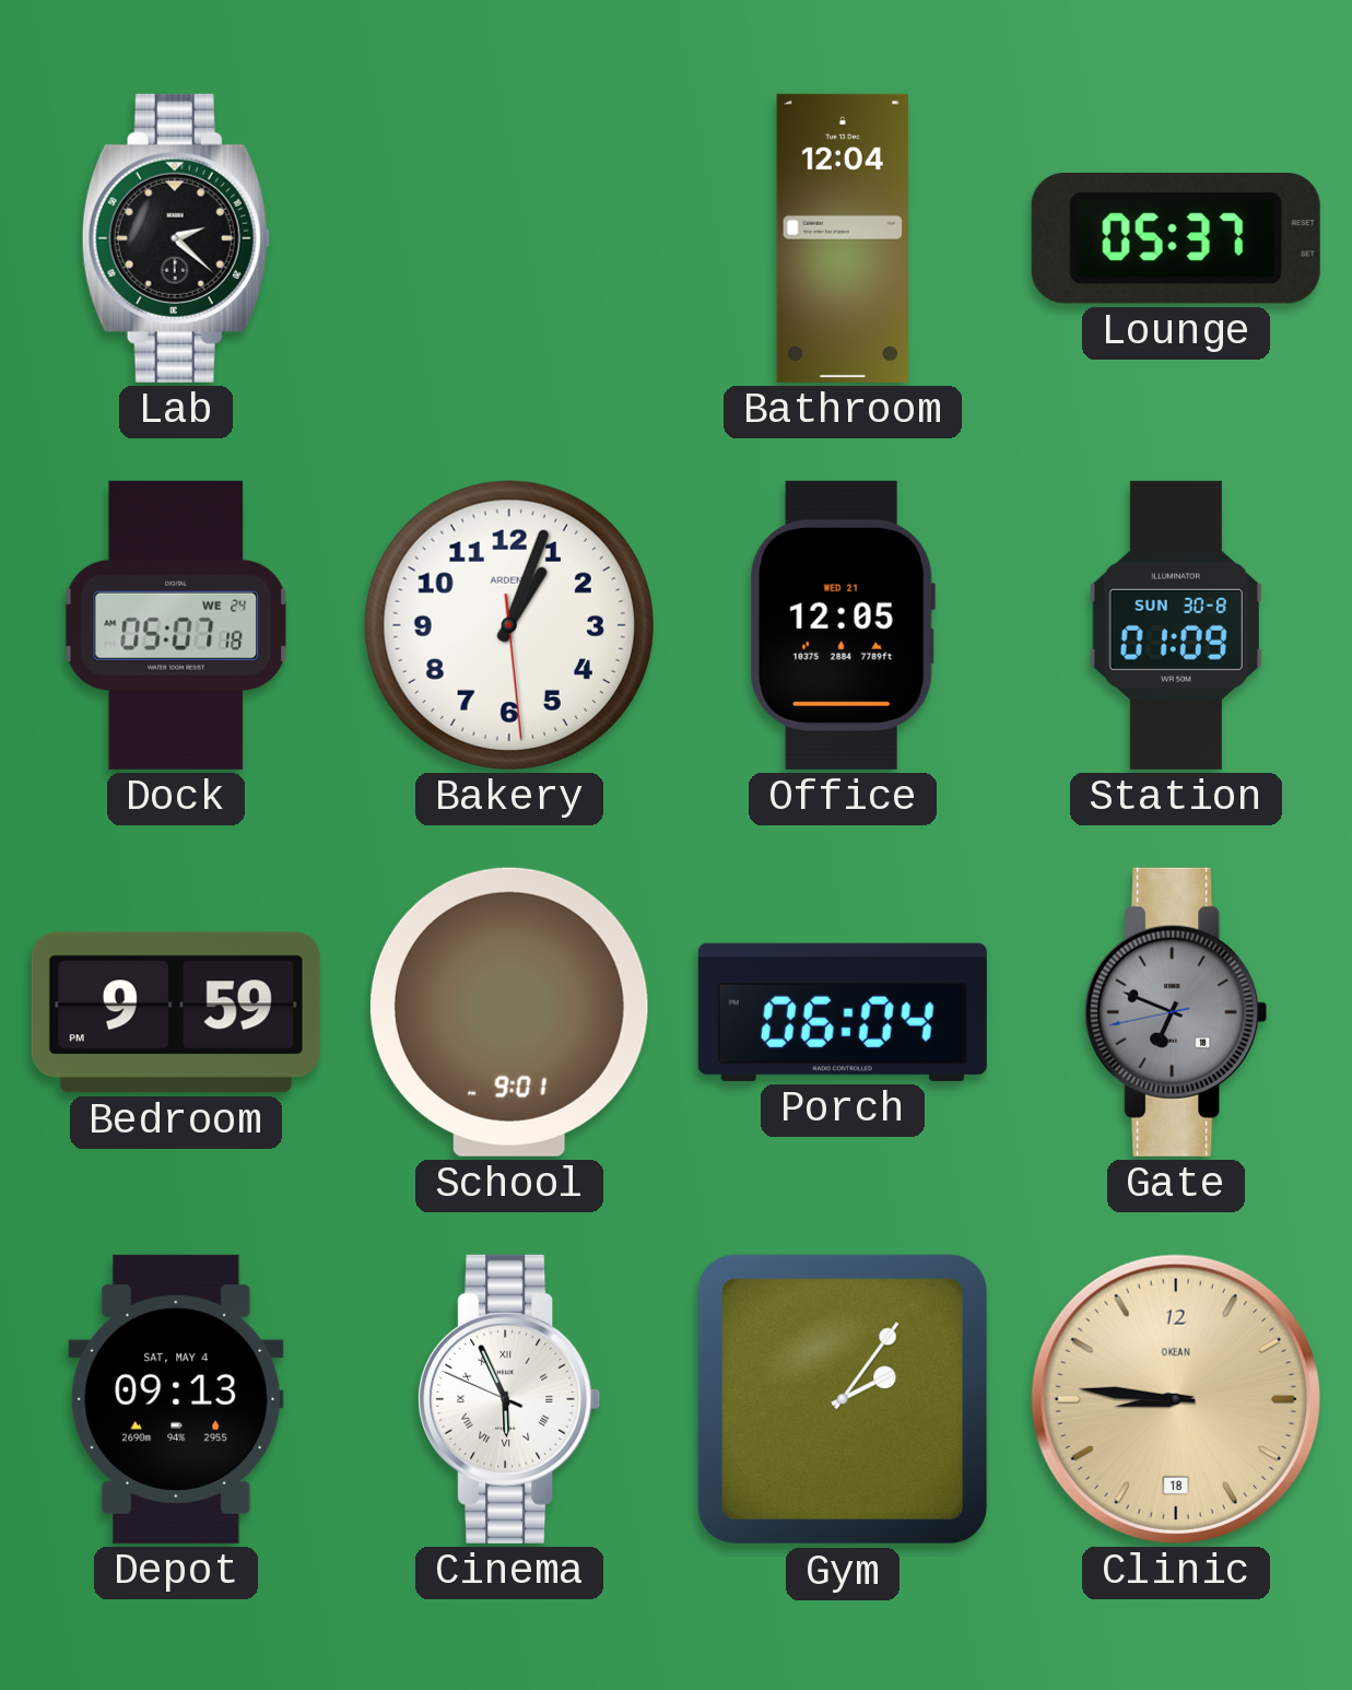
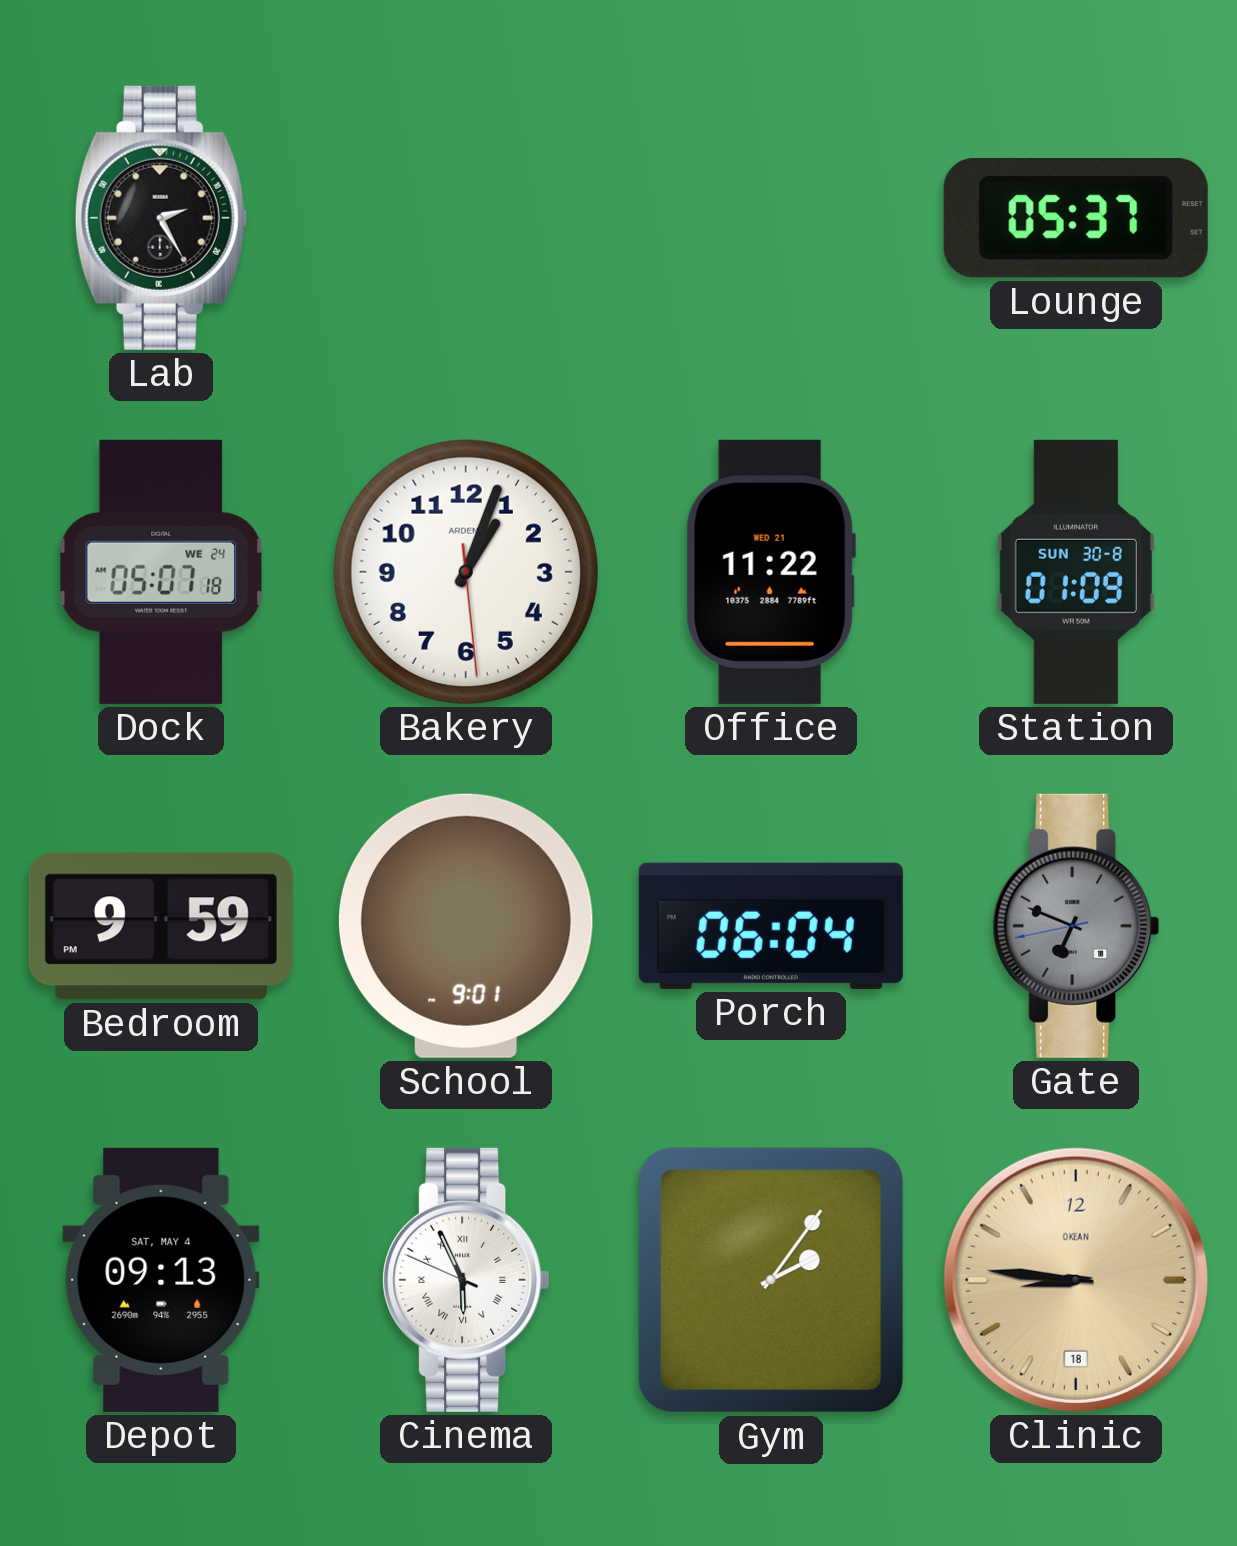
Lab: 2:22 -> 2:25
Bathroom: 12:04 -> none
Office: 12:05 -> 11:22
